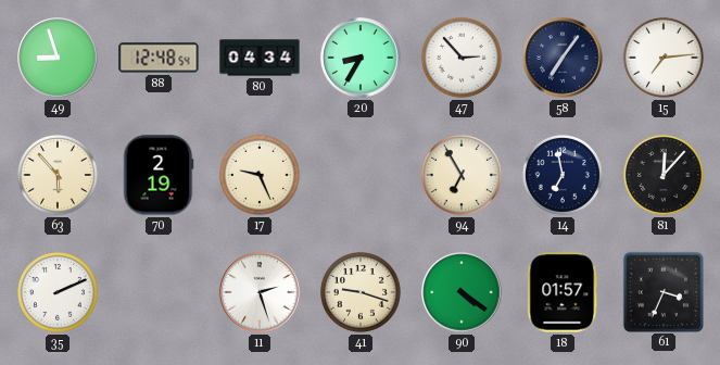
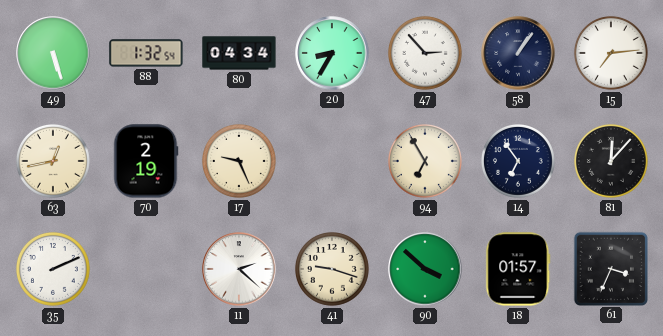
49: 8:57 -> 5:27
88: 12:48 -> 1:32
58: 7:06 -> 1:06
63: 5:53 -> 12:43
14: 6:58 -> 6:54
11: 2:27 -> 2:22
90: 4:21 -> 3:52
